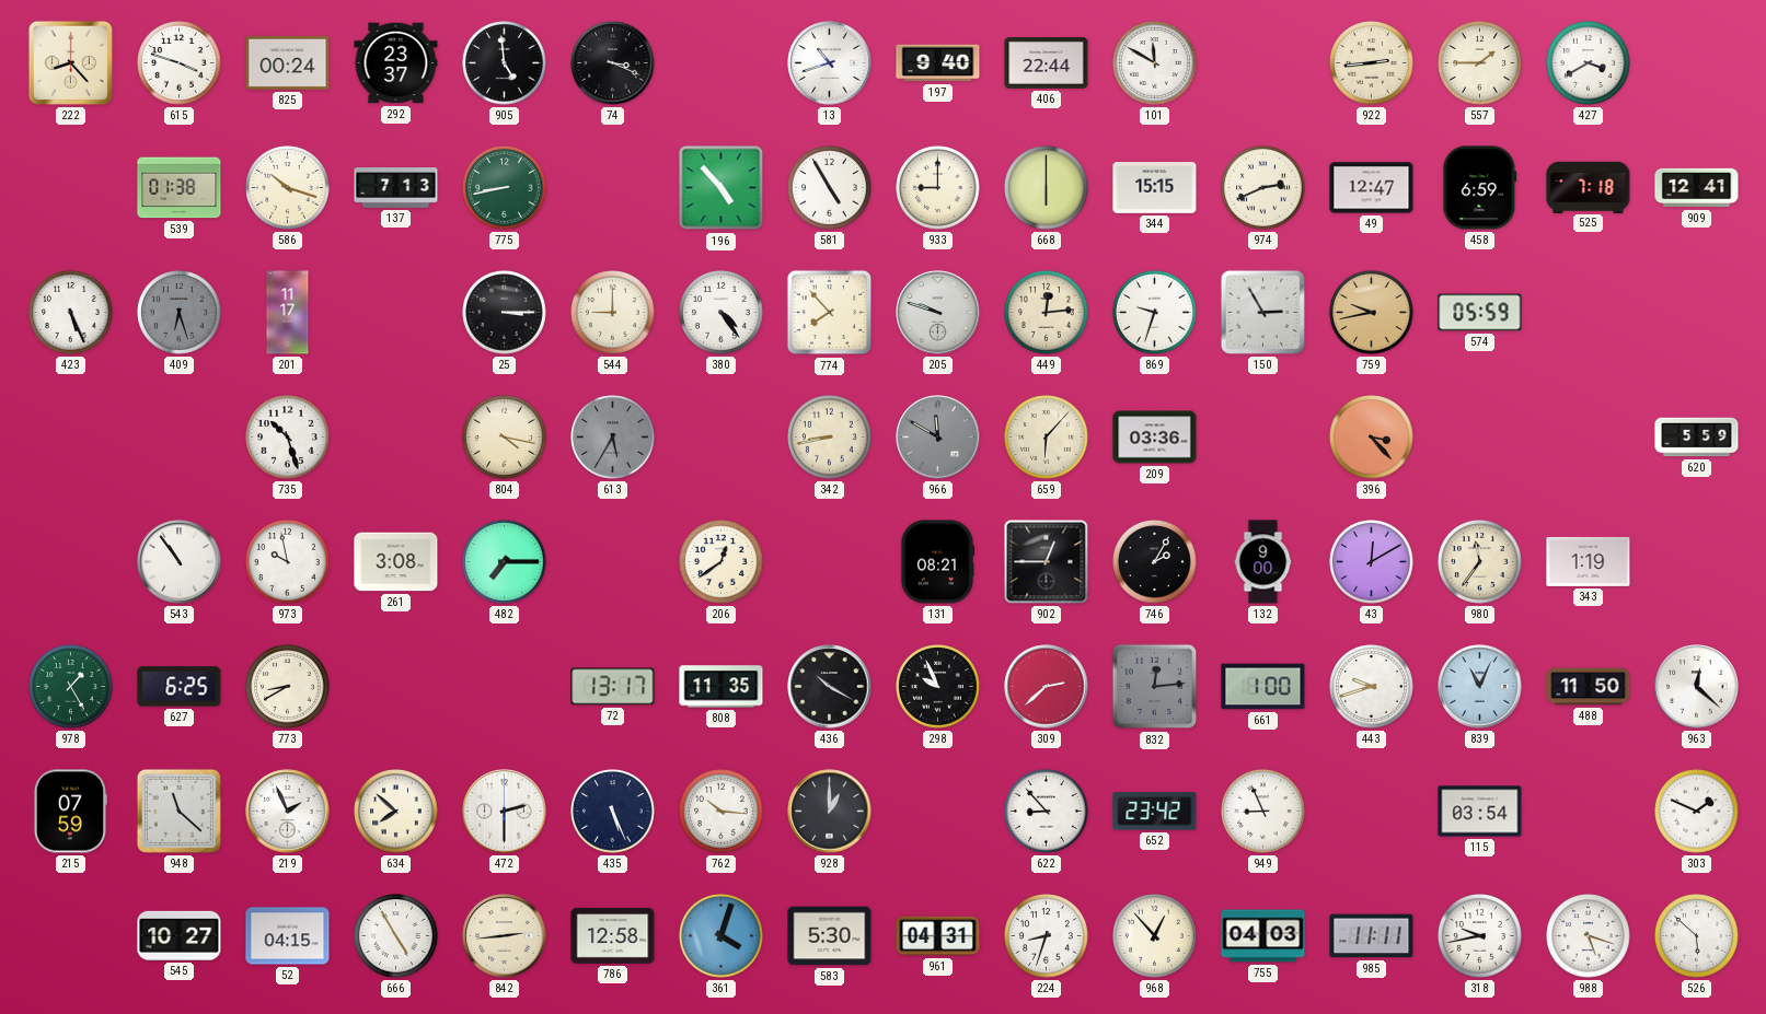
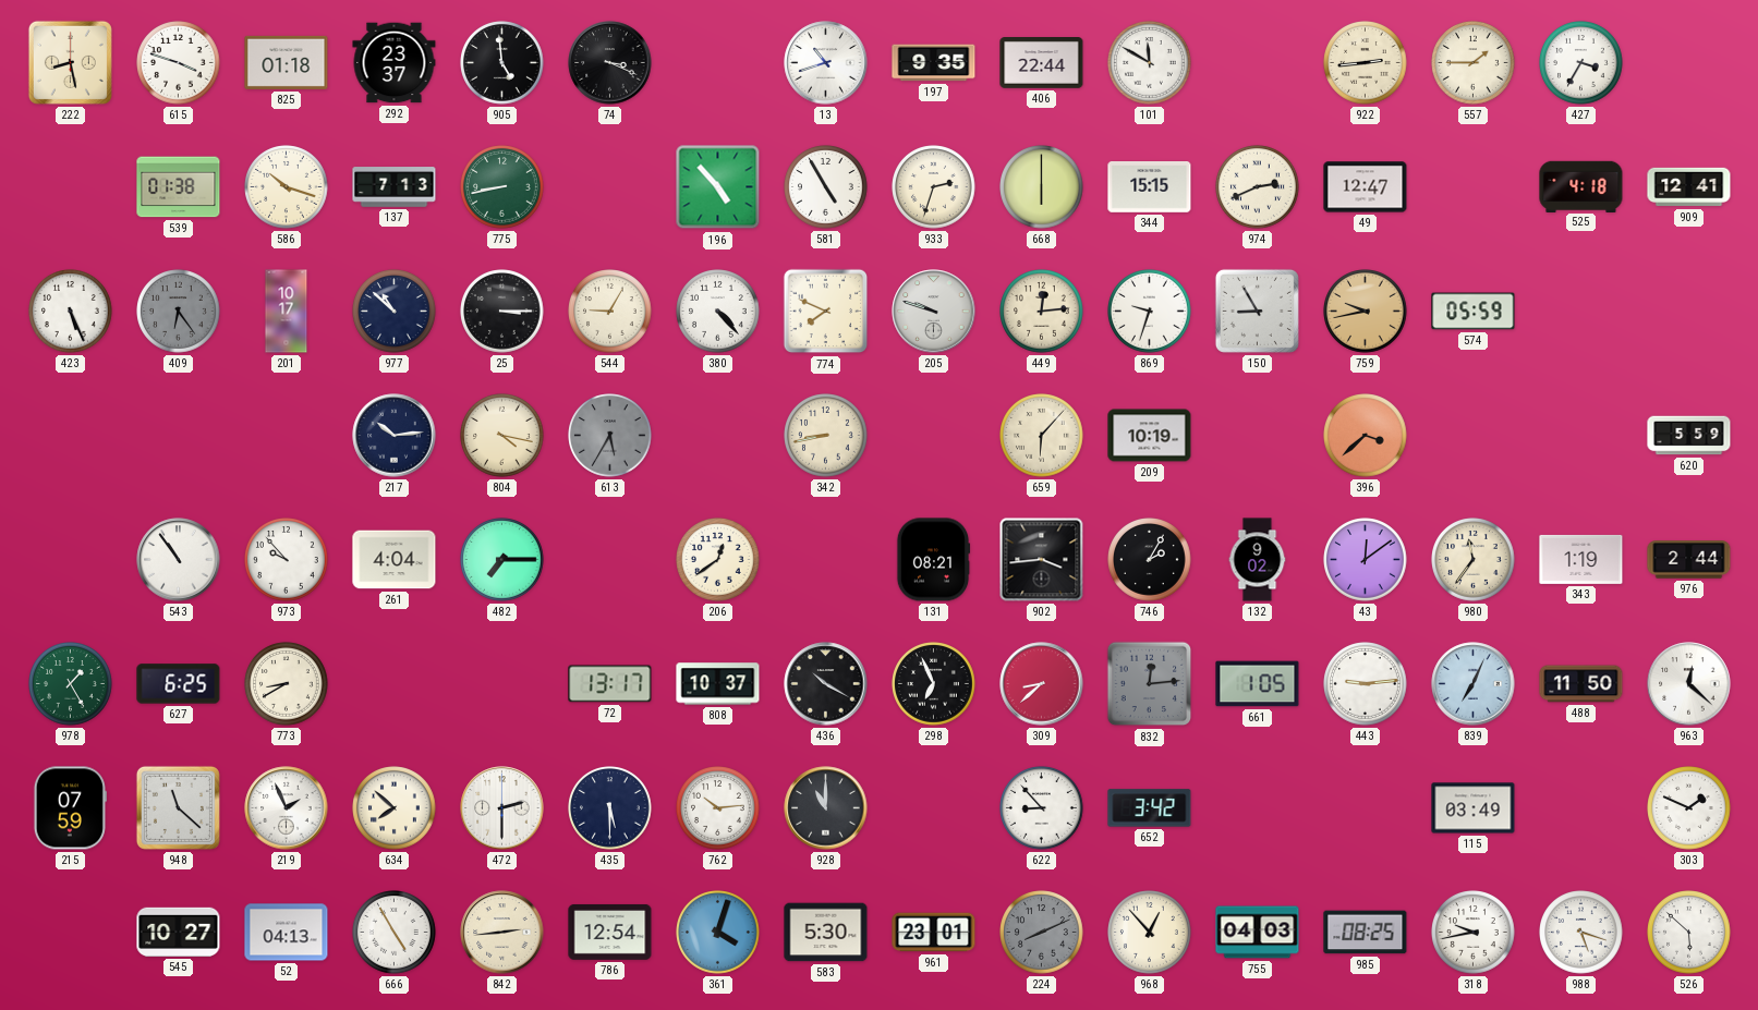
222: 8:23 -> 8:28
825: 00:24 -> 01:18
197: 9:40 -> 9:35
427: 3:40 -> 3:35
933: 9:00 -> 2:33
458: 6:59 -> none
525: 7:18 -> 4:18
409: 6:27 -> 6:24
201: 11:17 -> 10:17
977: none -> 10:52
544: 9:00 -> 9:05
380: 4:24 -> 4:23
774: 7:53 -> 7:49
150: 2:55 -> 8:55
735: 10:27 -> none
217: none -> 10:14
966: 11:50 -> none
209: 03:36 -> 10:19
396: 3:23 -> 3:38
973: 9:58 -> 9:53
261: 3:08 -> 4:04
902: 12:45 -> 3:44
132: 9:00 -> 9:02
43: 12:10 -> 12:09
976: none -> 2:44
808: 11:35 -> 10:37
298: 9:56 -> 6:56
309: 2:38 -> 8:38
661: 1:00 -> 1:05
443: 9:42 -> 9:14
839: 11:04 -> 7:04
435: 5:26 -> 5:30
762: 10:16 -> 10:14
928: 1:00 -> 11:00
652: 23:42 -> 3:42
949: 8:56 -> none
115: 03:54 -> 03:49
52: 04:15 -> 04:13
786: 12:58 -> 12:54
961: 04:31 -> 23:01
224: 8:33 -> 8:11
224 dial: white -> grey
985: 11:11 -> 08:25
